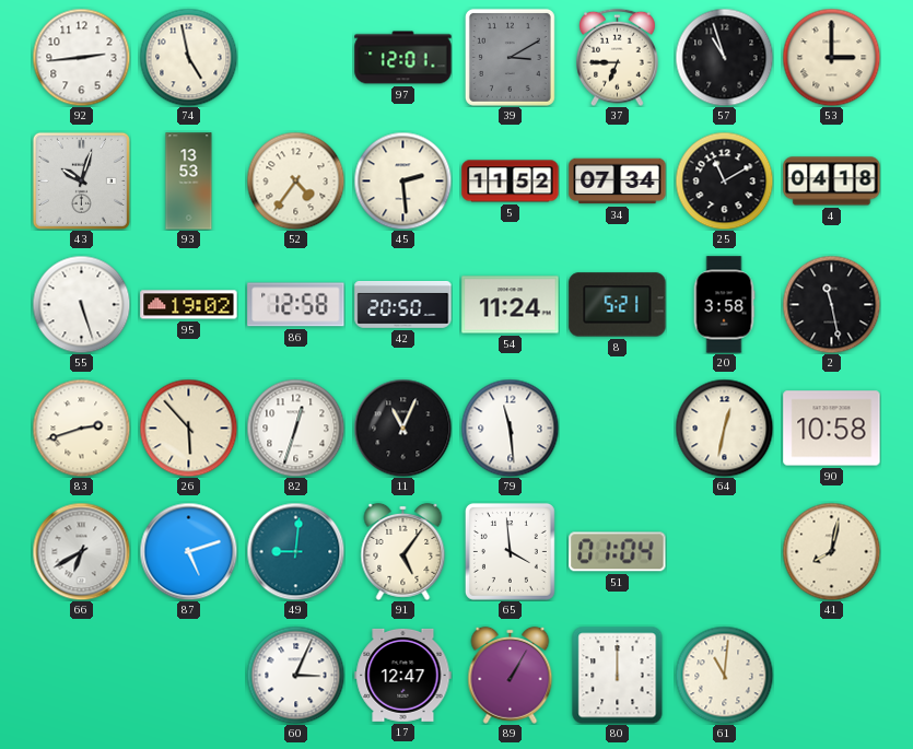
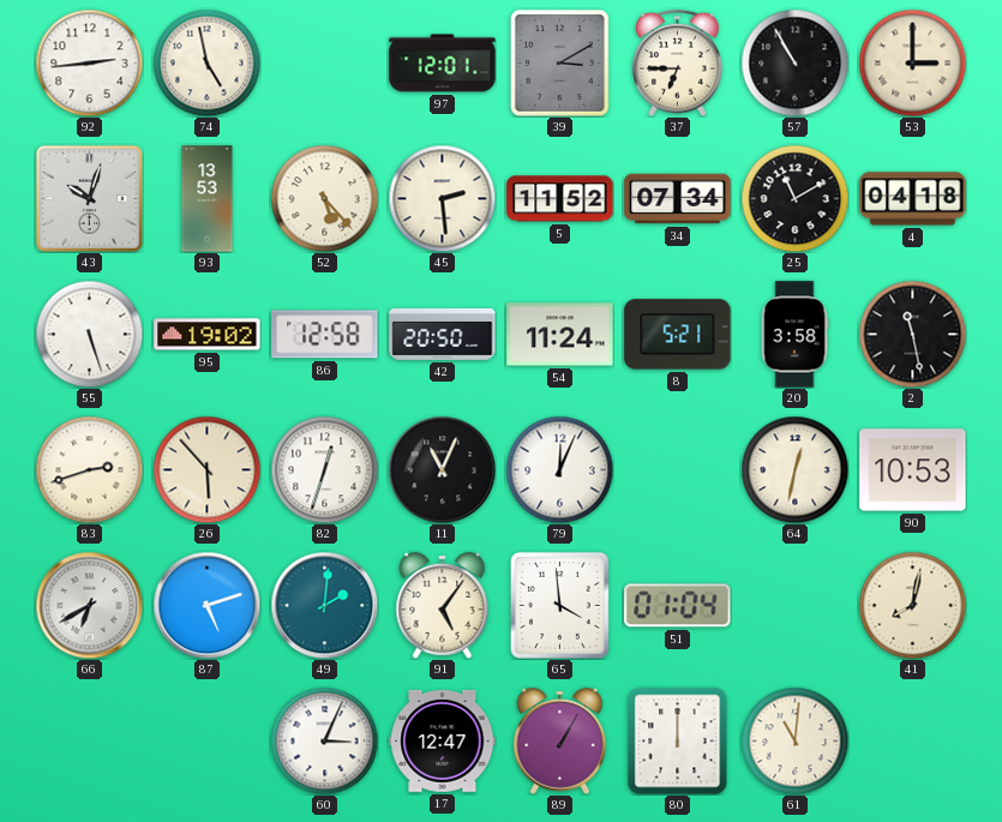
57: 10:57 -> 10:55
52: 4:36 -> 5:23
79: 11:29 -> 12:04
90: 10:58 -> 10:53
49: 9:01 -> 2:01
